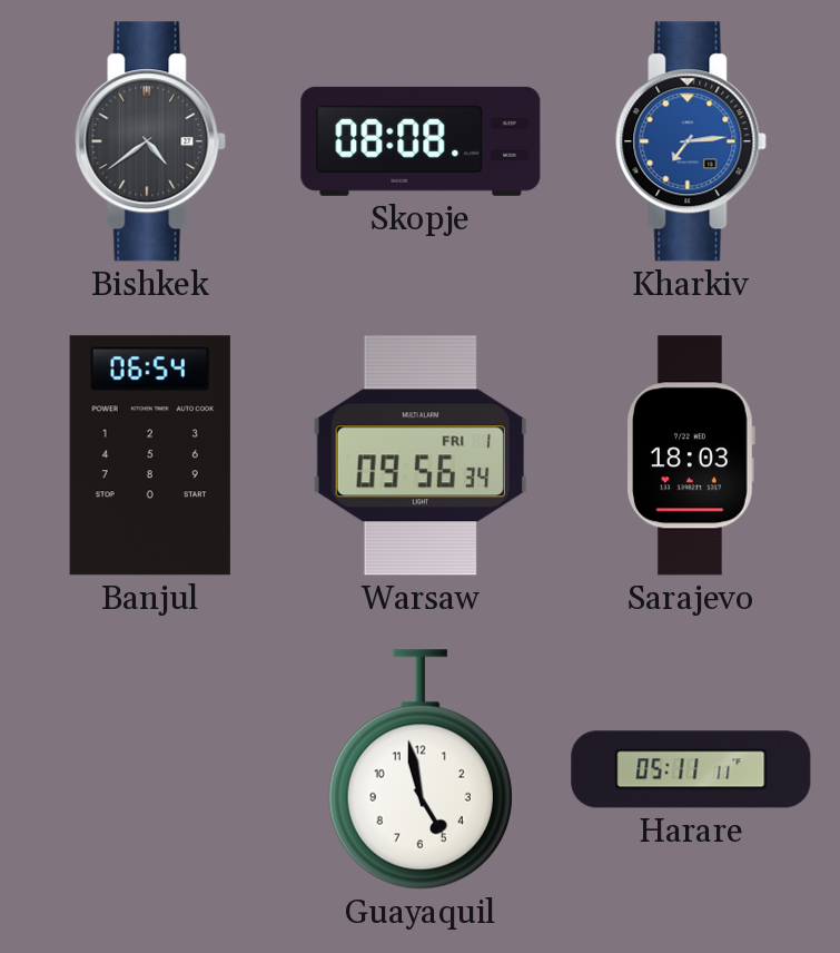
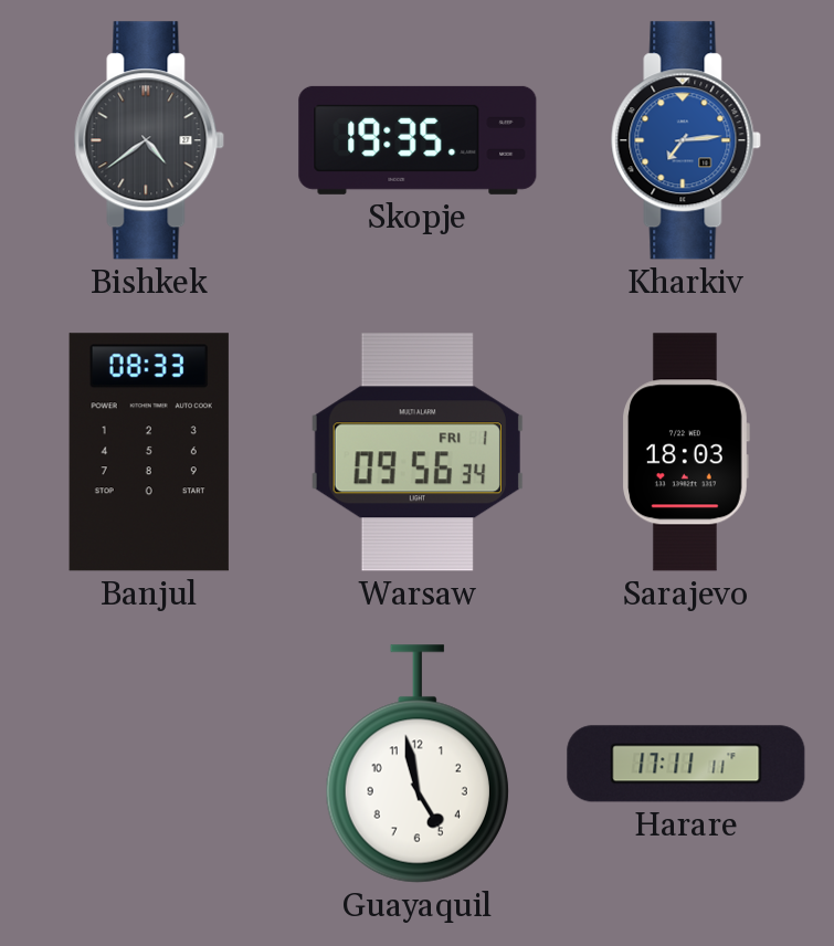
Skopje: 08:08 -> 19:35
Banjul: 06:54 -> 08:33
Harare: 05:11 -> 17:11
